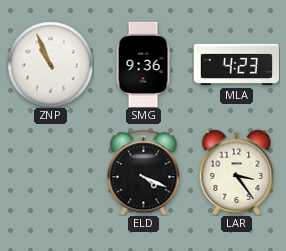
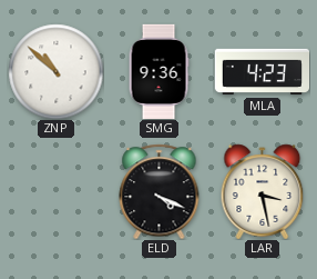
ZNP: 10:56 -> 10:52
LAR: 3:24 -> 3:28
